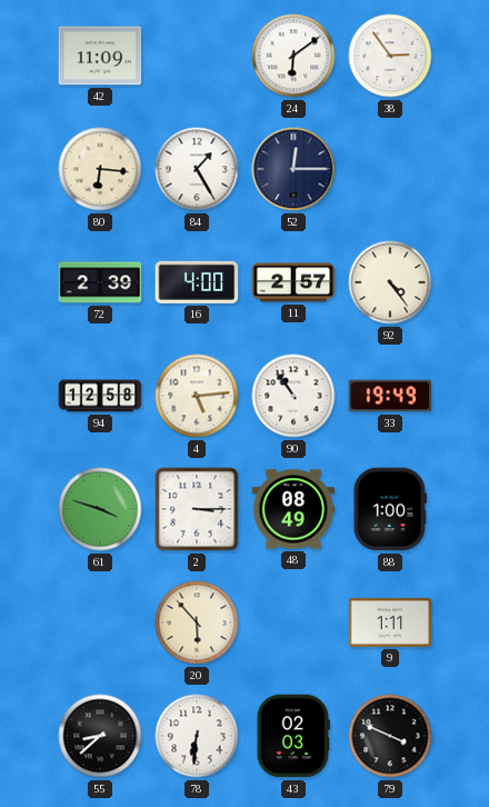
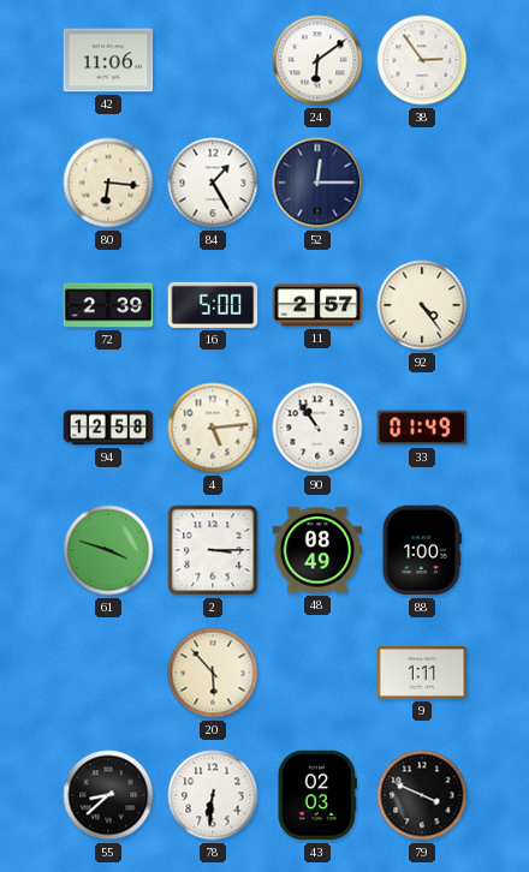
42: 11:09 -> 11:06
16: 4:00 -> 5:00
33: 19:49 -> 01:49
